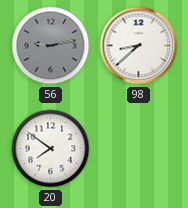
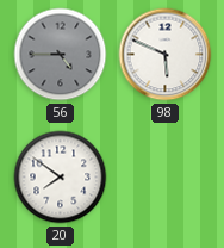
56: 9:13 -> 4:45
98: 8:38 -> 5:49
